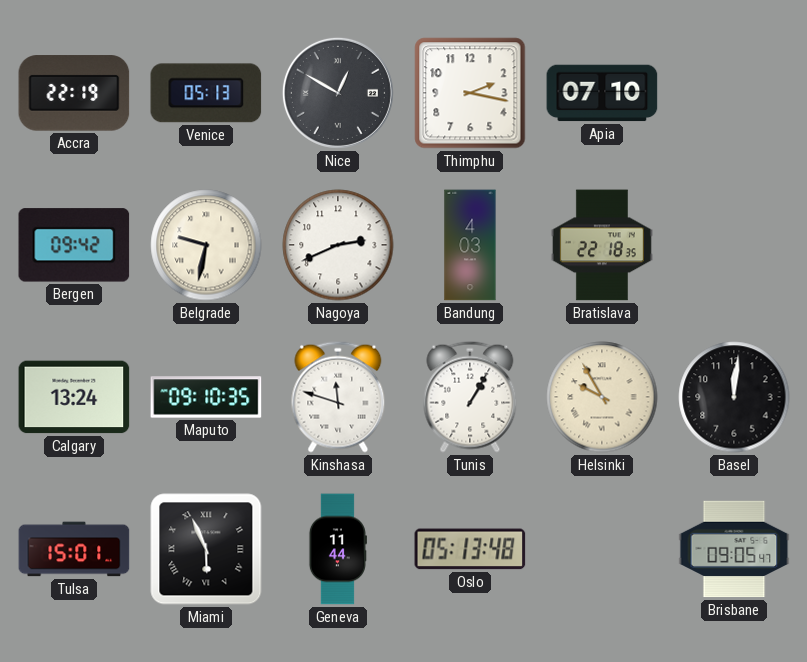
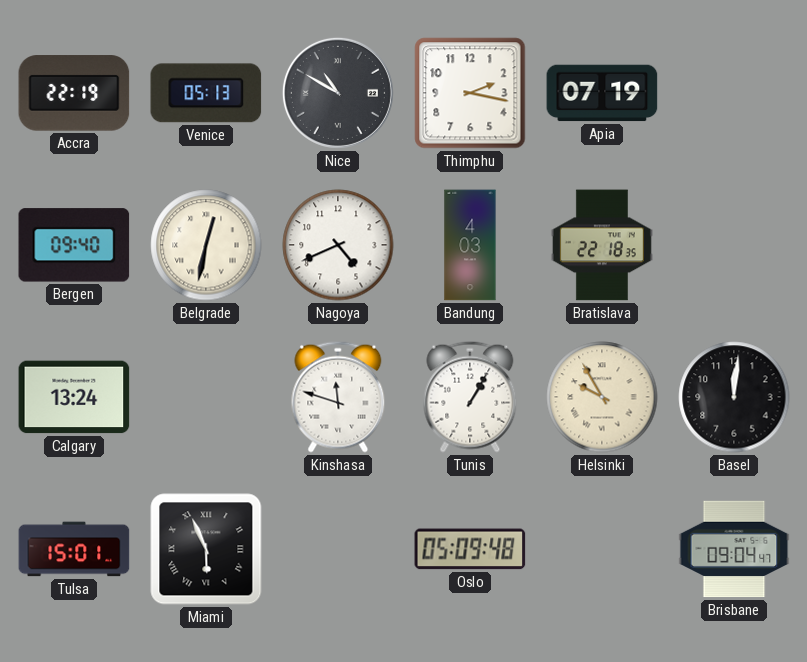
Nice: 12:50 -> 10:50
Apia: 07:10 -> 07:19
Bergen: 09:42 -> 09:40
Belgrade: 9:32 -> 12:32
Nagoya: 2:41 -> 4:41
Maputo: 09:10 -> none
Geneva: 11:44 -> none
Oslo: 05:13 -> 05:09
Brisbane: 09:05 -> 09:04
